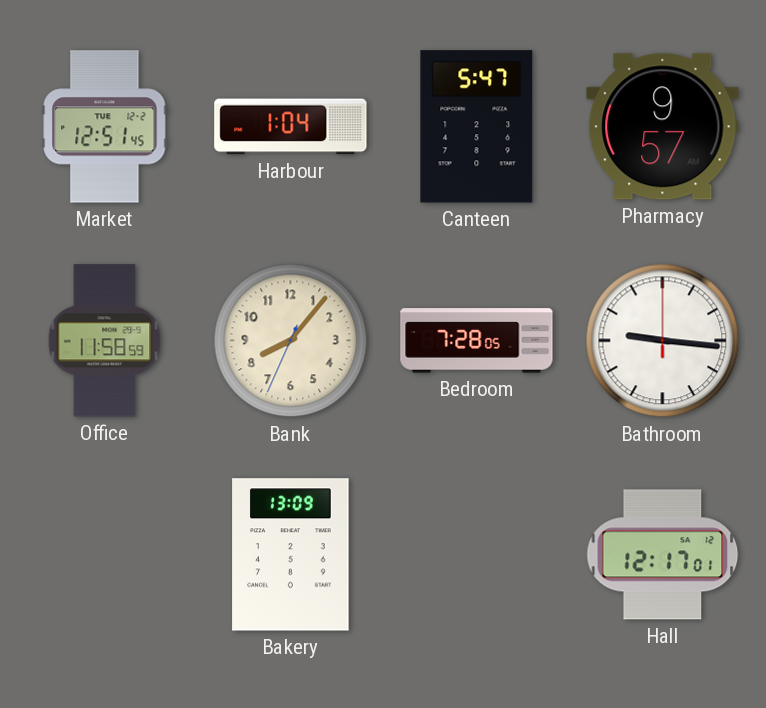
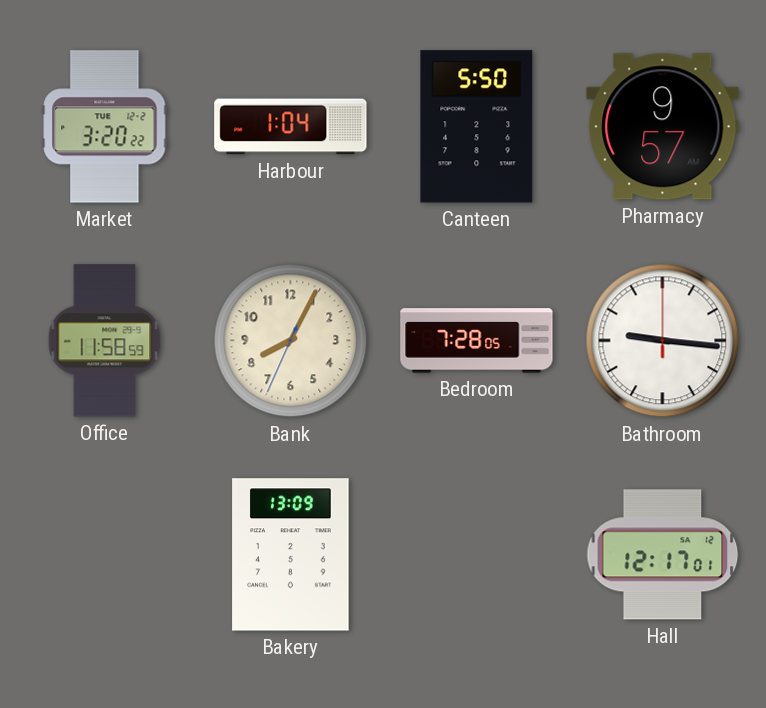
Market: 12:51 -> 3:20
Canteen: 5:47 -> 5:50
Bank: 8:06 -> 8:04
